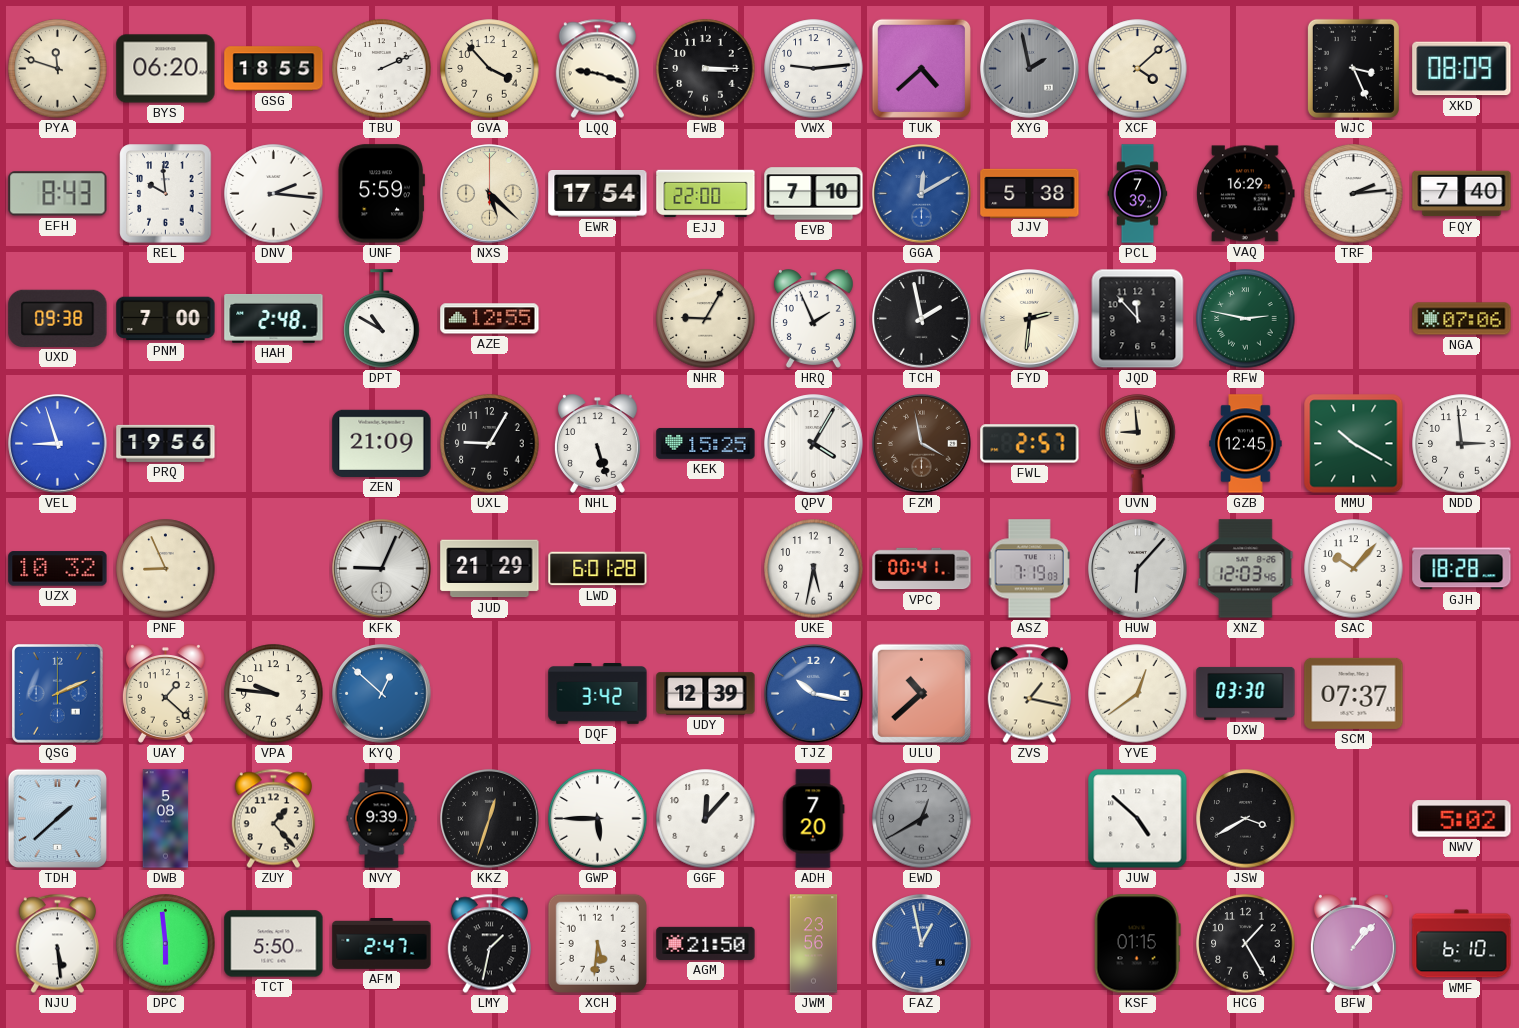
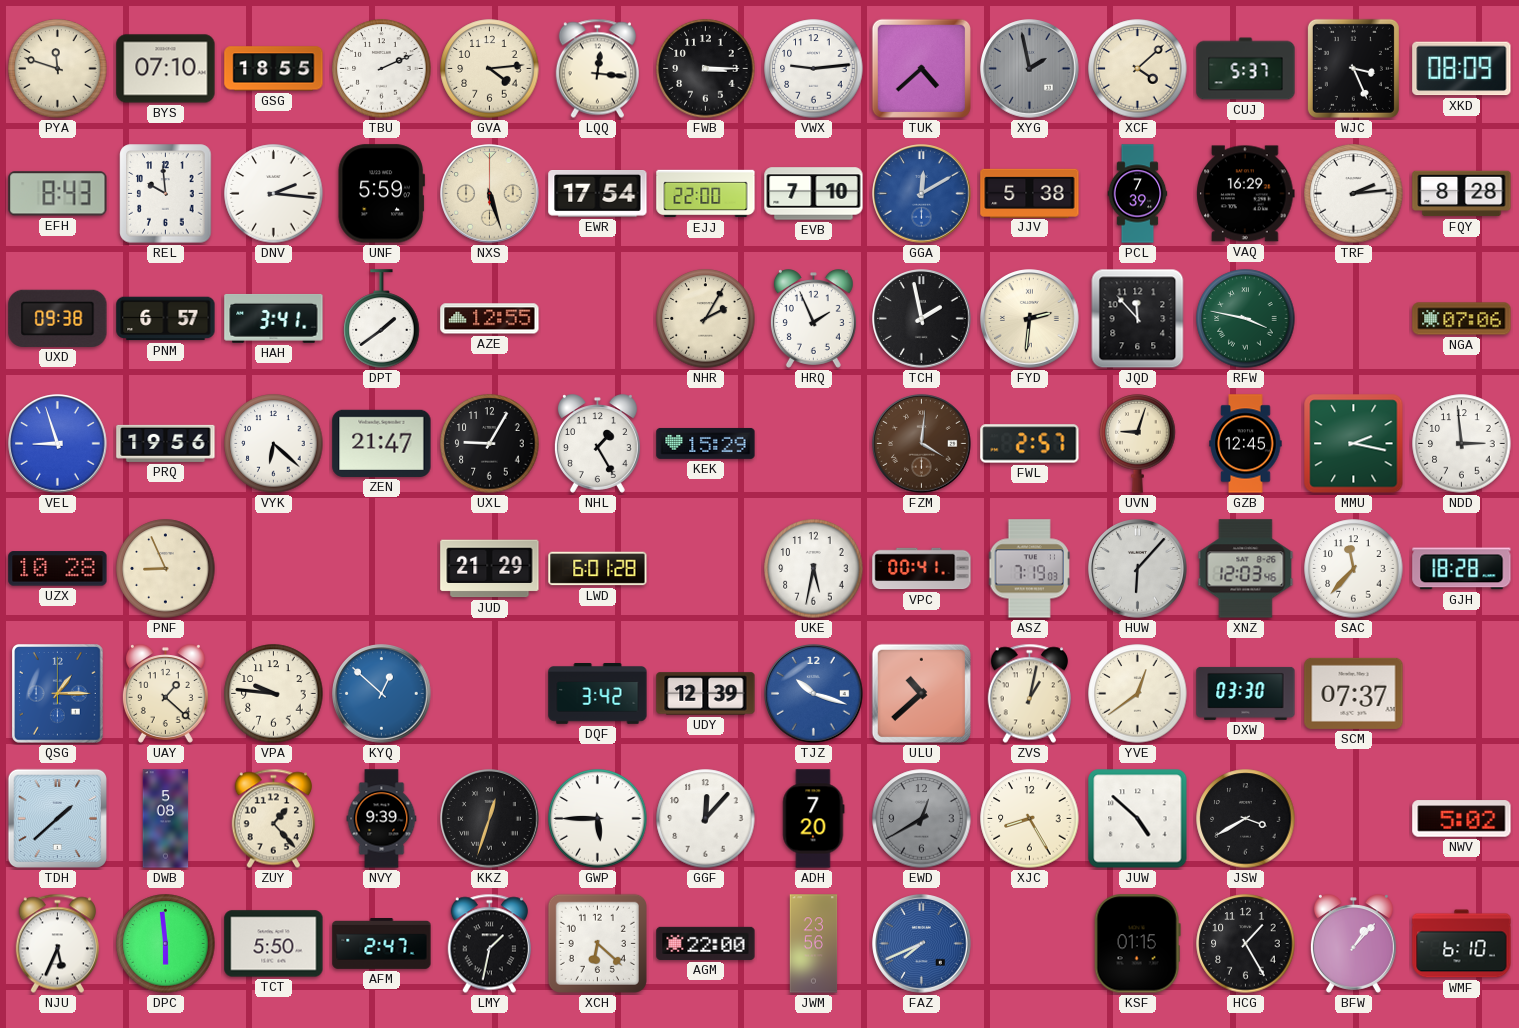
BYS: 06:20 -> 07:10
GVA: 3:53 -> 4:14
LQQ: 9:18 -> 12:16
CUJ: none -> 5:37
NXS: 5:22 -> 5:27
FQY: 7:40 -> 8:28
PNM: 7:00 -> 6:57
HAH: 2:48 -> 3:41
DPT: 10:50 -> 1:39
NHR: 9:05 -> 2:05
RFW: 2:47 -> 3:47
VYK: none -> 6:22
ZEN: 21:09 -> 21:47
NHL: 5:27 -> 1:25
KEK: 15:25 -> 15:29
QPV: 4:05 -> none
FZM: 3:58 -> 4:01
UVN: 8:59 -> 9:03
MMU: 10:20 -> 2:17
UZX: 10:32 -> 10:28
KFK: 9:04 -> none
SAC: 10:07 -> 11:37
QSG: 2:11 -> 1:15
TJZ: 10:17 -> 10:18
ZVS: 1:17 -> 1:02
XJC: none -> 8:25
NJU: 5:29 -> 5:34
XCH: 5:31 -> 6:22
AGM: 21:50 -> 22:00
FAZ: 12:58 -> 7:41
